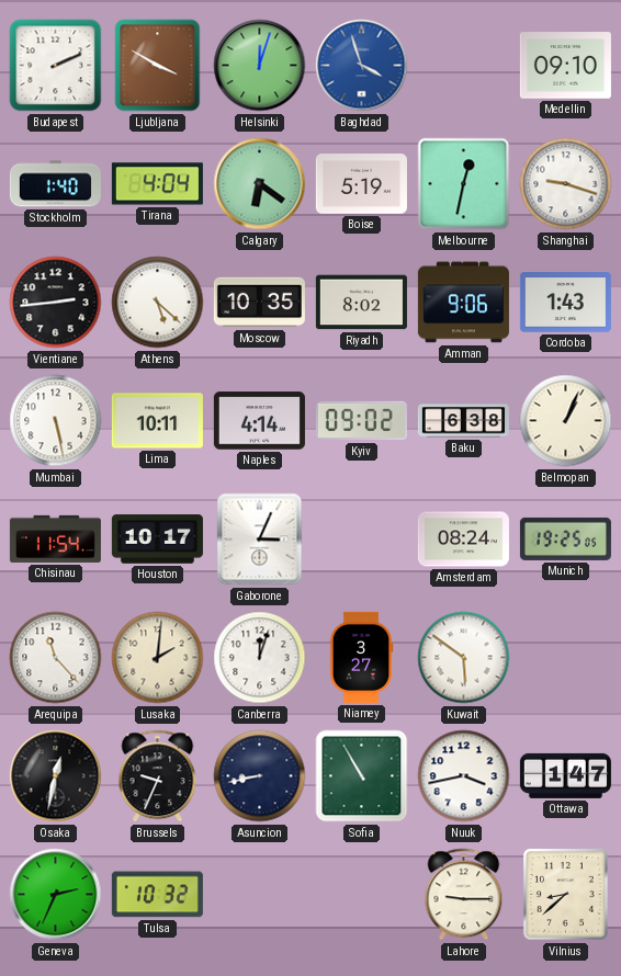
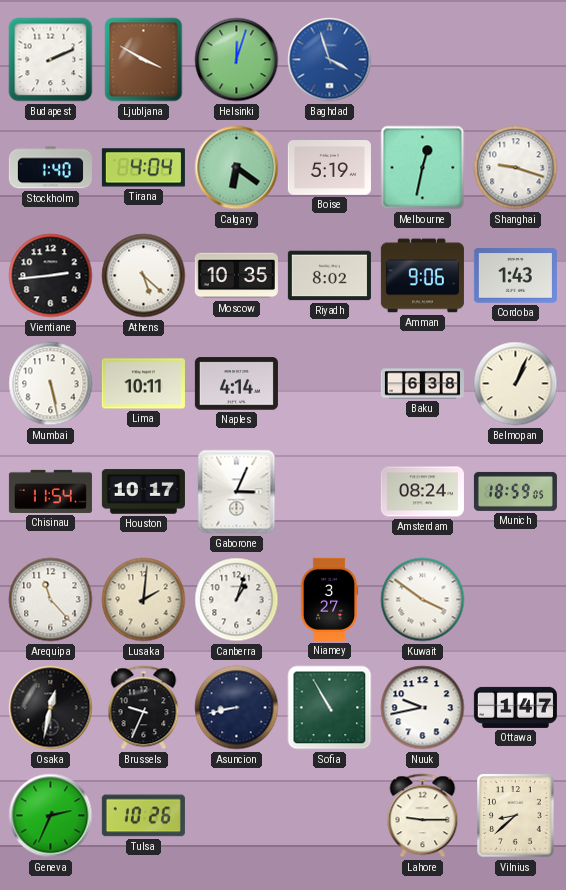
Medellin: 09:10 -> none
Kyiv: 09:02 -> none
Munich: 19:25 -> 18:59
Canberra: 12:03 -> 1:03
Kuwait: 5:51 -> 3:51
Nuuk: 3:43 -> 9:43
Tulsa: 10:32 -> 10:26
